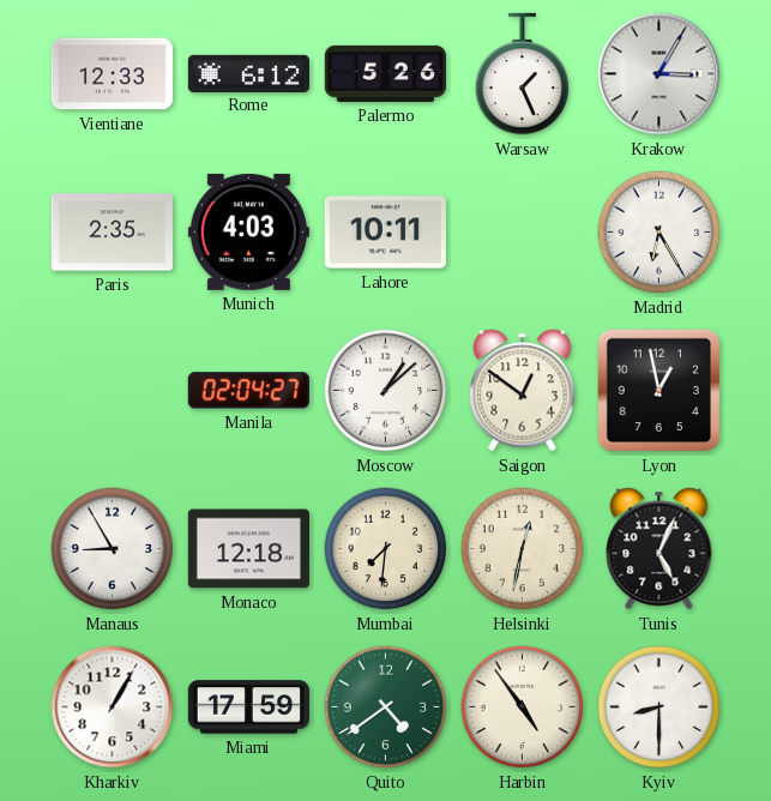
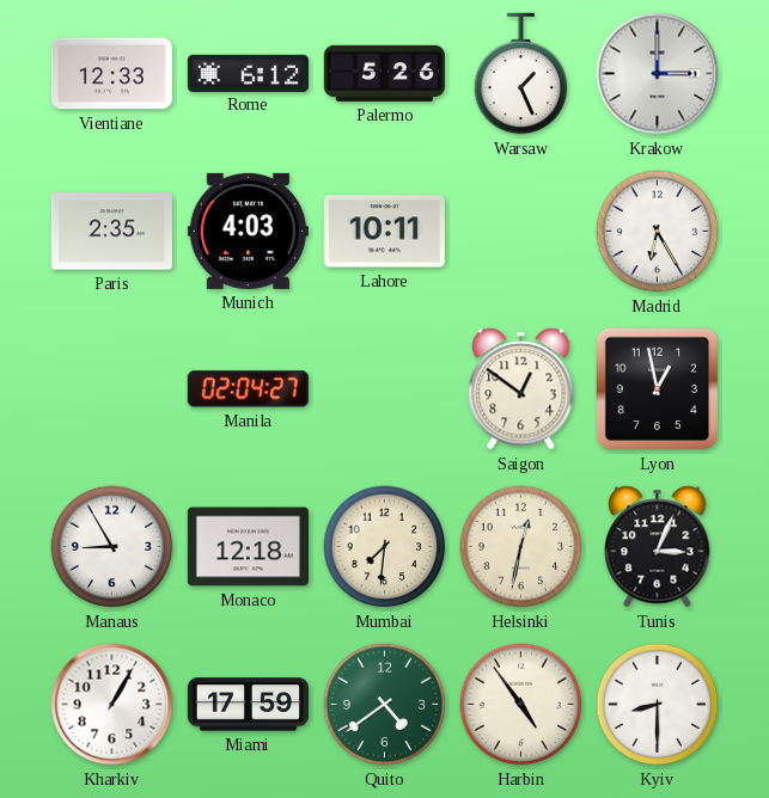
Krakow: 3:05 -> 3:00
Moscow: 1:08 -> none
Tunis: 5:04 -> 3:04
